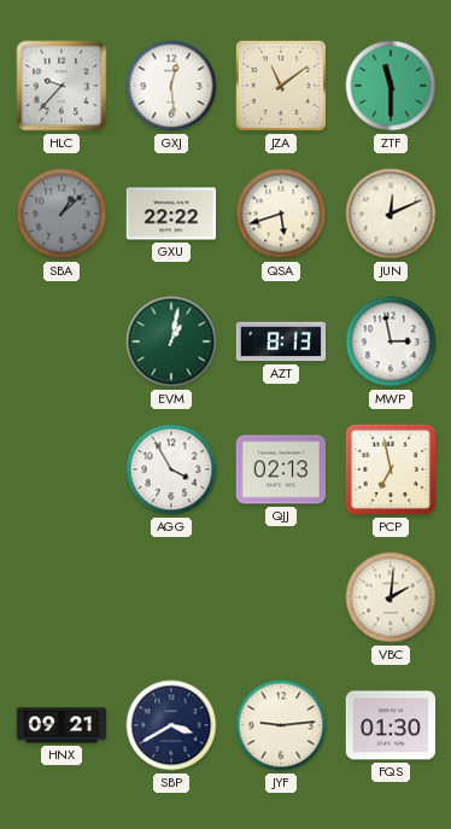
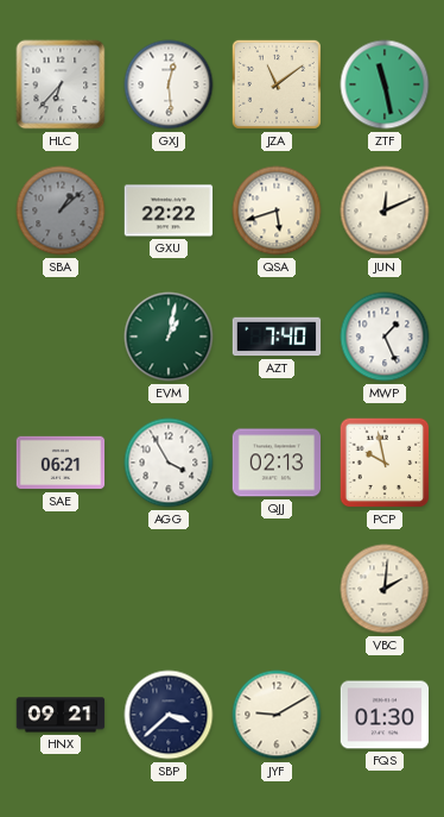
HLC: 9:37 -> 6:37
ZTF: 11:30 -> 11:28
AZT: 8:13 -> 7:40
MWP: 2:58 -> 1:26
SAE: none -> 06:21
PCP: 6:58 -> 9:58
SBP: 3:40 -> 3:38
JYF: 9:14 -> 9:10
